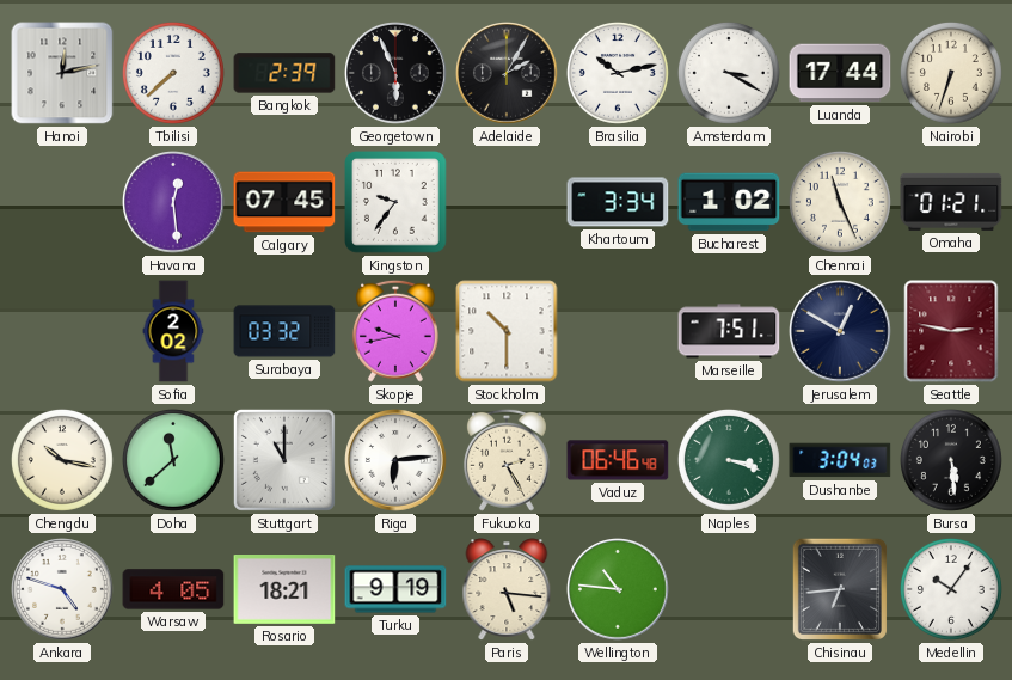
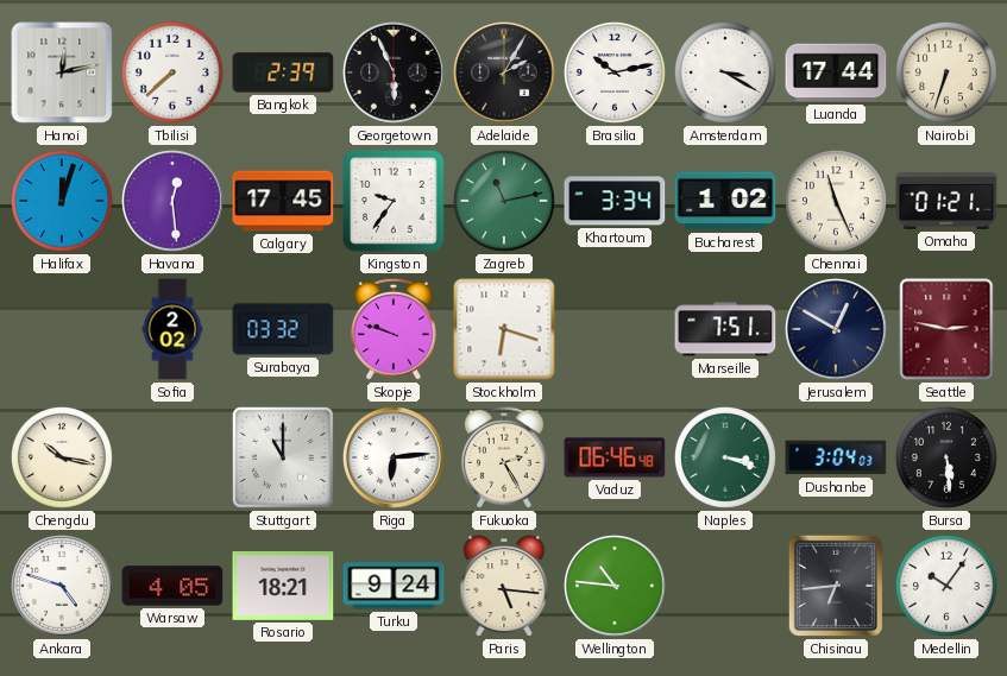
Halifax: none -> 12:03
Calgary: 07:45 -> 17:45
Zagreb: none -> 11:13
Skopje: 9:43 -> 9:48
Stockholm: 10:30 -> 6:18
Doha: 11:38 -> none
Turku: 9:19 -> 9:24
